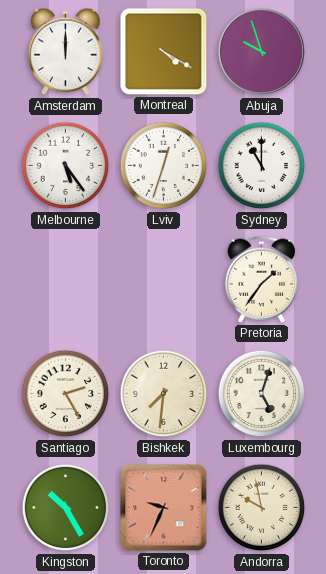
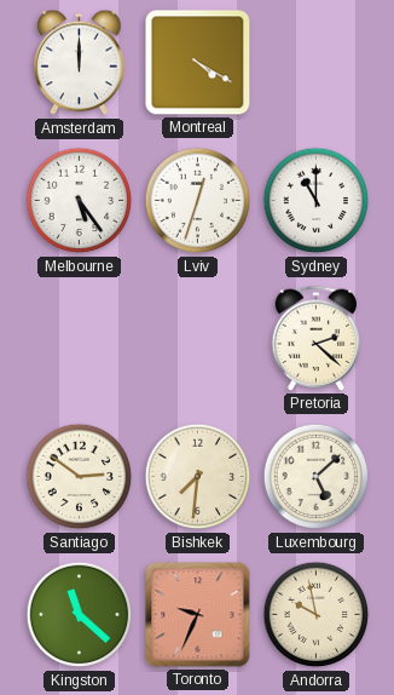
Abuja: 9:57 -> none
Pretoria: 1:36 -> 2:22
Santiago: 2:25 -> 2:51
Luxembourg: 5:03 -> 5:08
Kingston: 10:25 -> 11:22
